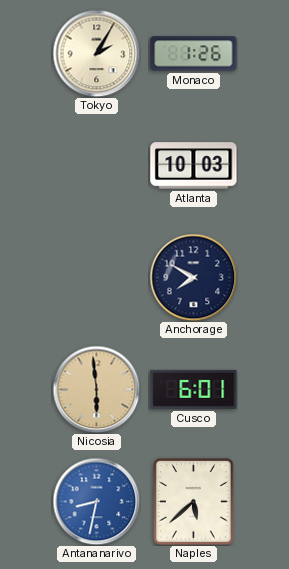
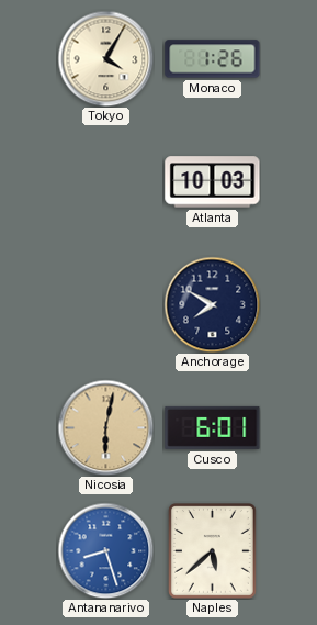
Tokyo: 2:05 -> 4:05
Nicosia: 5:59 -> 6:02
Antananarivo: 8:32 -> 8:27
